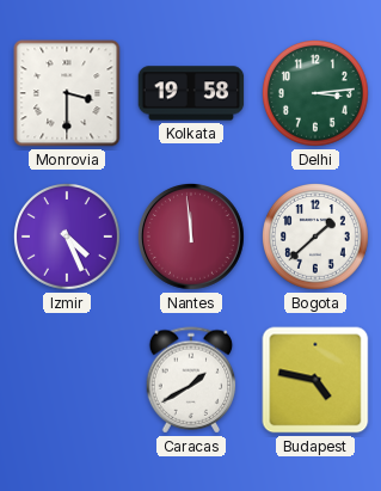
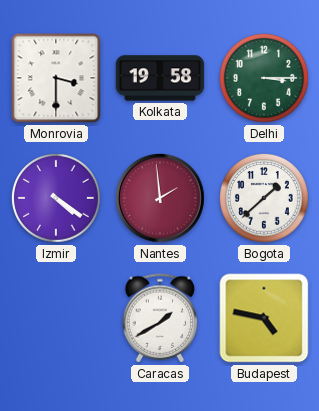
Delhi: 3:14 -> 3:15
Izmir: 4:26 -> 4:21
Nantes: 11:59 -> 1:59
